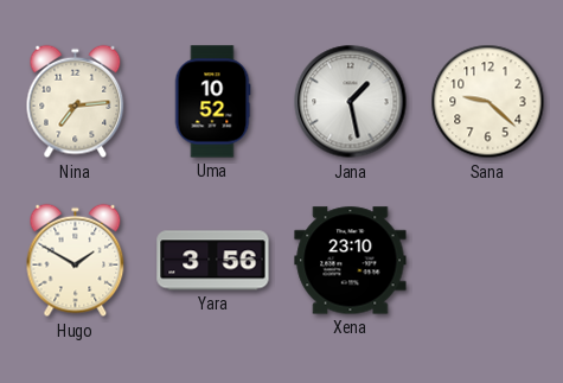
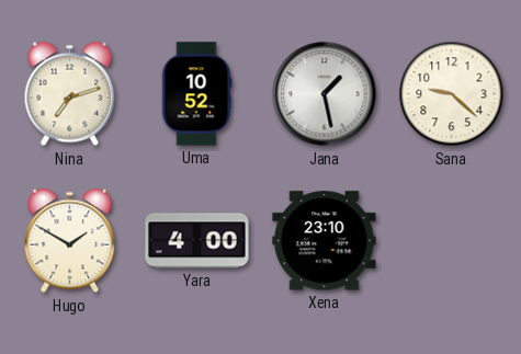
Nina: 7:14 -> 7:12
Yara: 3:56 -> 4:00
